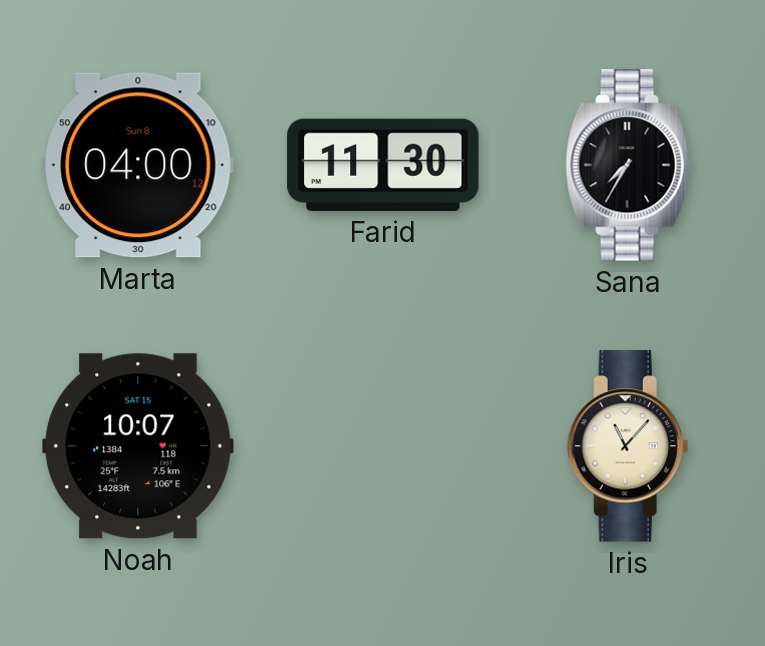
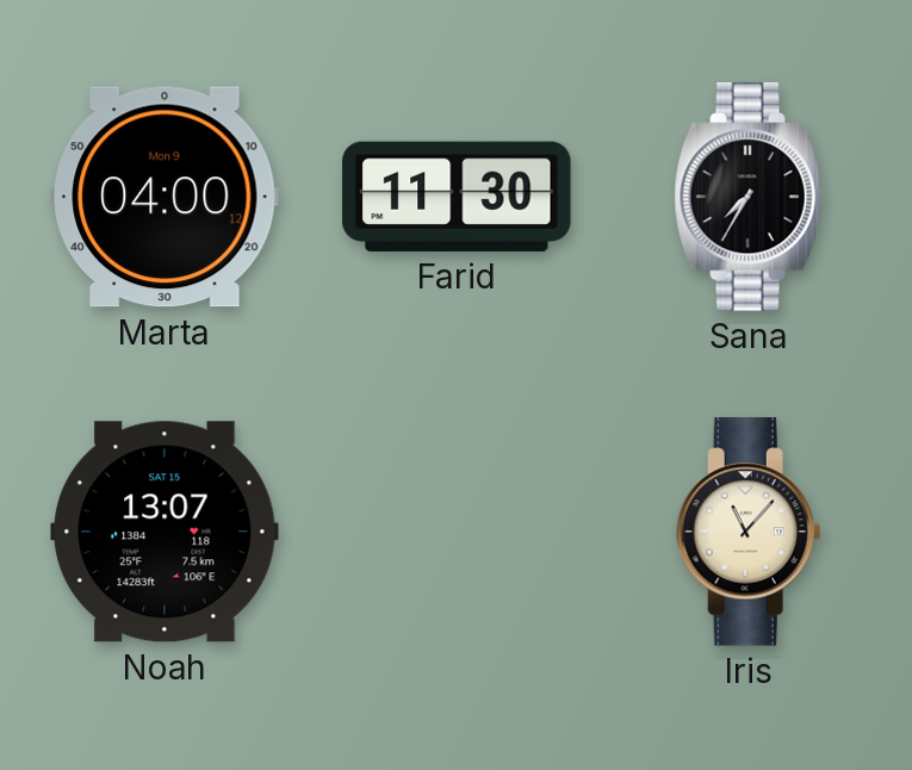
Marta date: Sun 8 -> Mon 9
Noah: 10:07 -> 13:07
